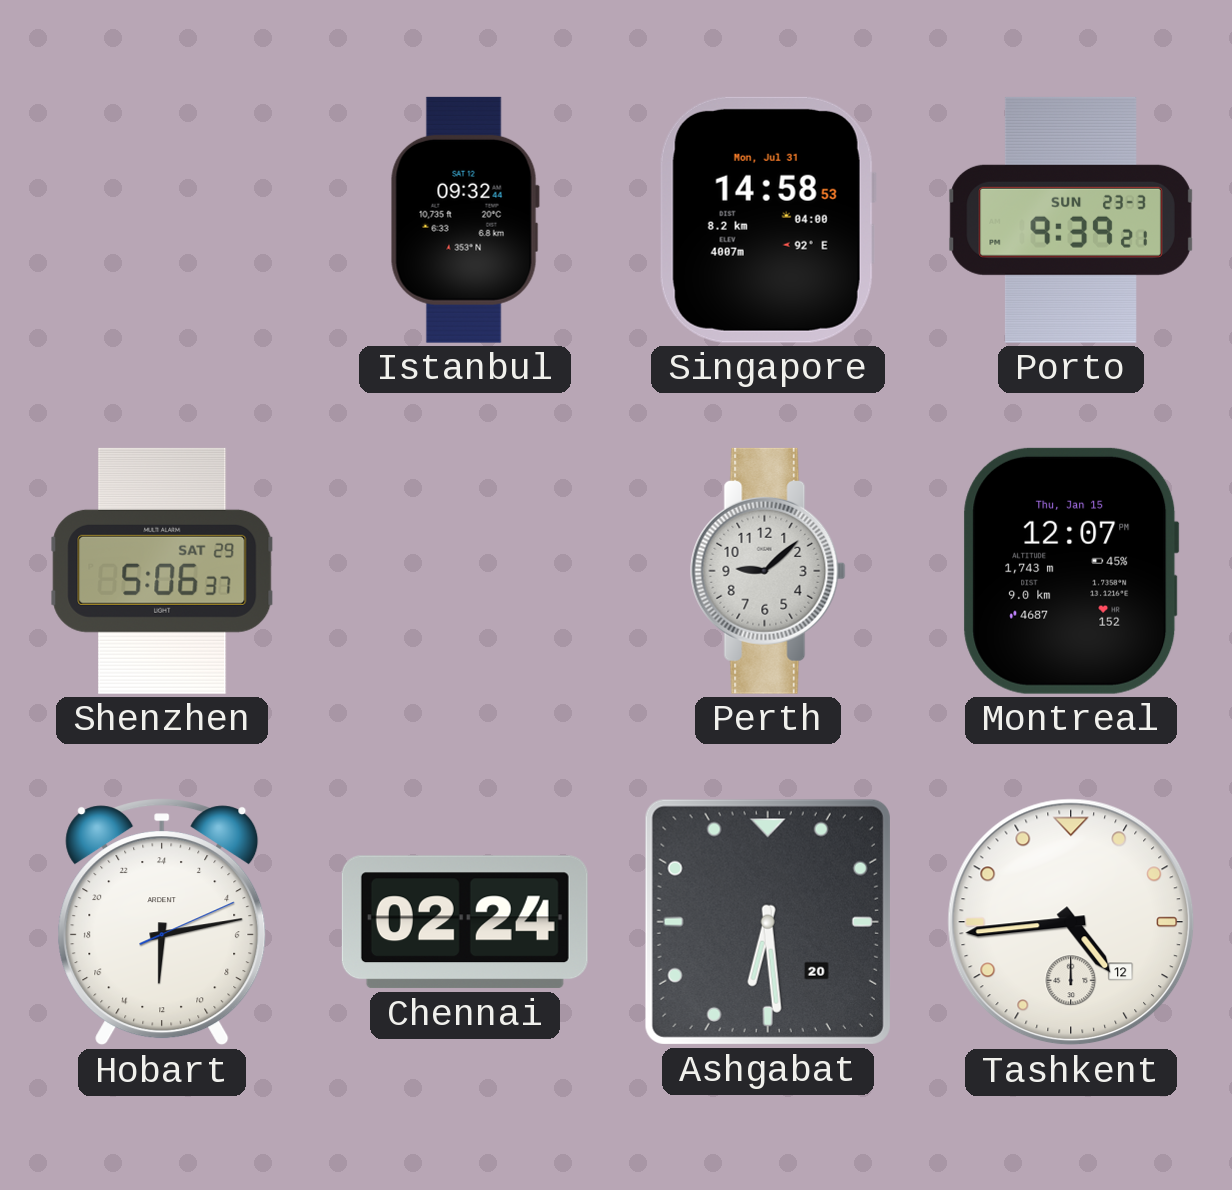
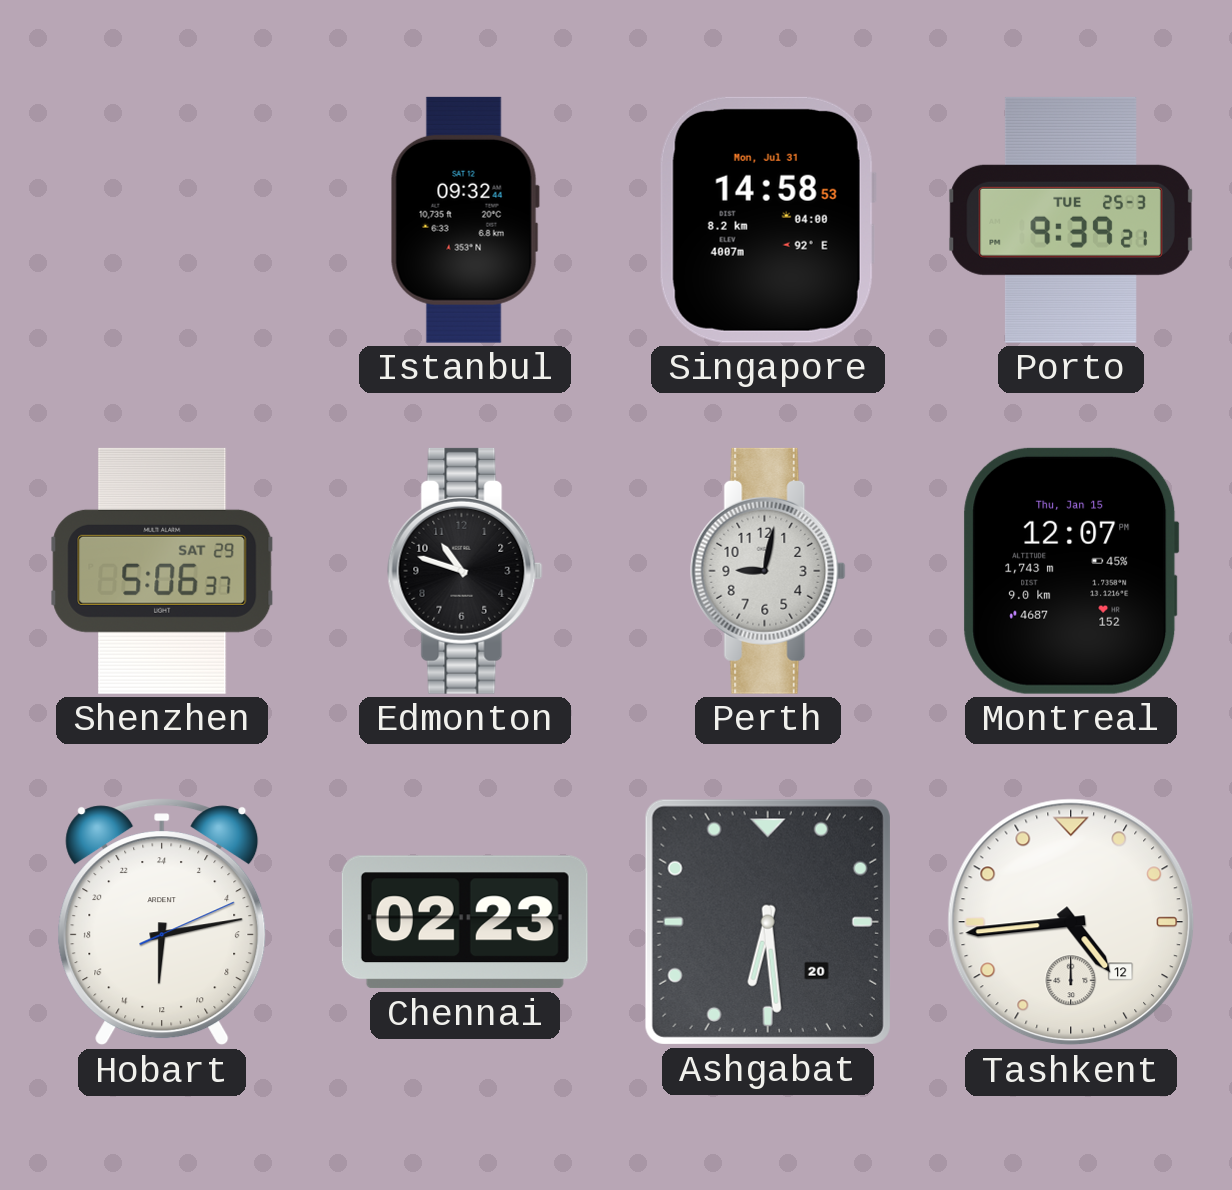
Porto date: SUN 23-3 -> TUE 25-3
Edmonton: none -> 10:48
Perth: 9:08 -> 9:02
Chennai: 02:24 -> 02:23
